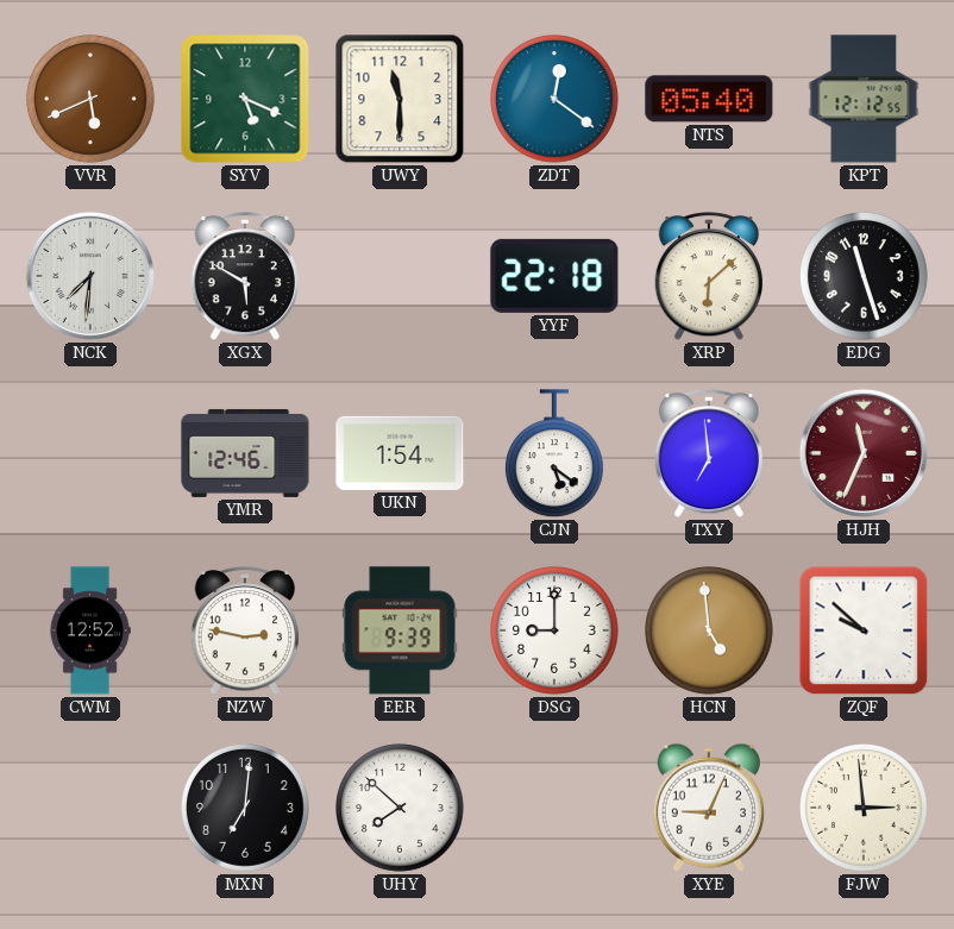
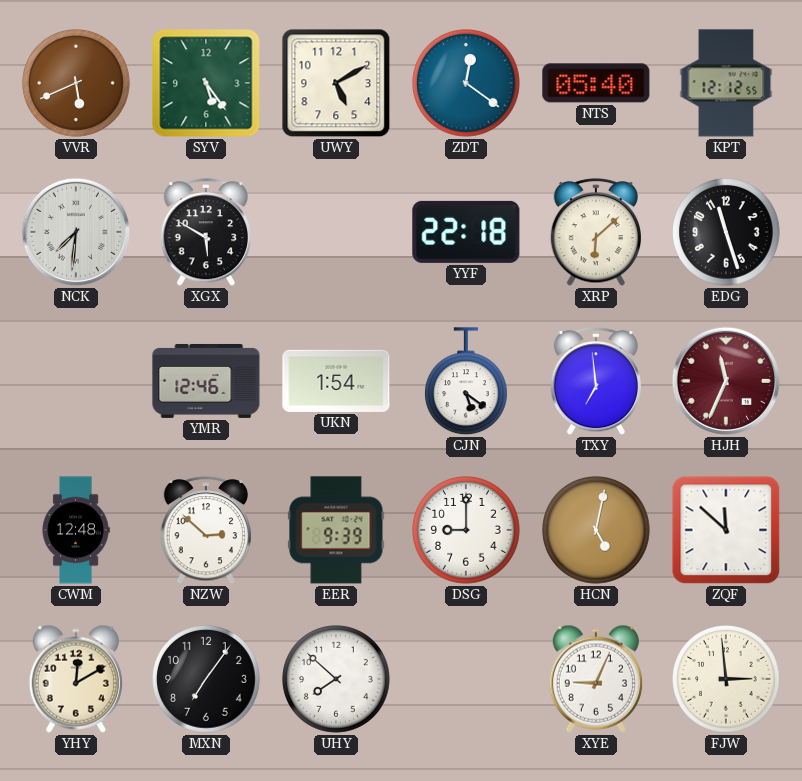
SYV: 5:19 -> 5:24
UWY: 11:30 -> 5:10
CWM: 12:52 -> 12:48
NZW: 2:47 -> 2:52
HCN: 4:59 -> 5:02
ZQF: 9:52 -> 11:52
YHY: none -> 12:10
MXN: 7:01 -> 7:06
